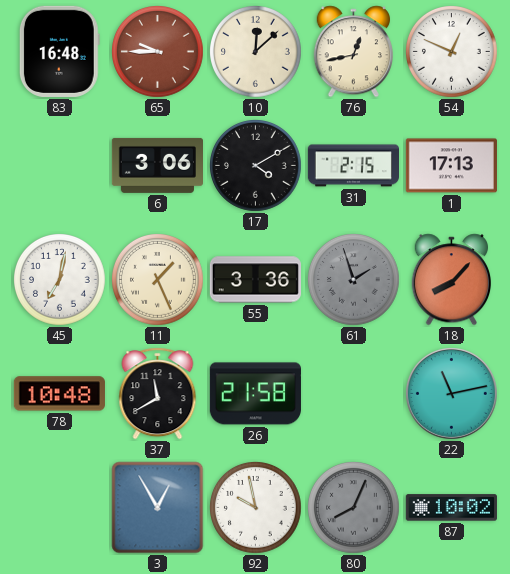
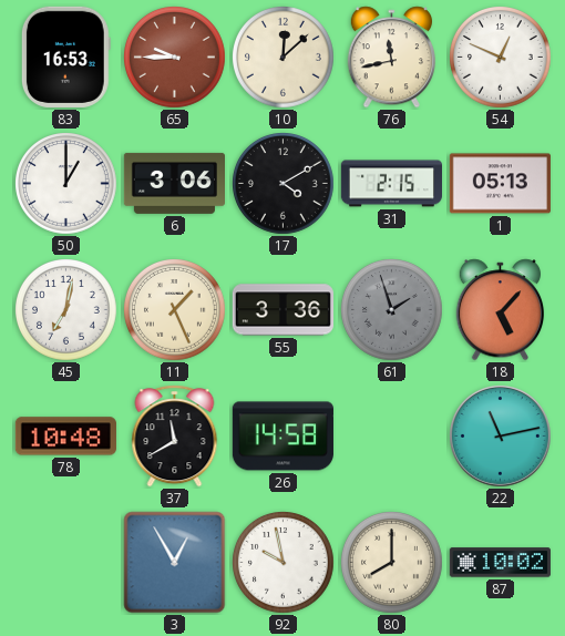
83: 16:48 -> 16:53
76: 12:43 -> 11:43
50: none -> 1:00
1: 17:13 -> 05:13
18: 8:07 -> 5:07
26: 21:58 -> 14:58
80: 8:04 -> 8:00
80 dial: grey -> cream
